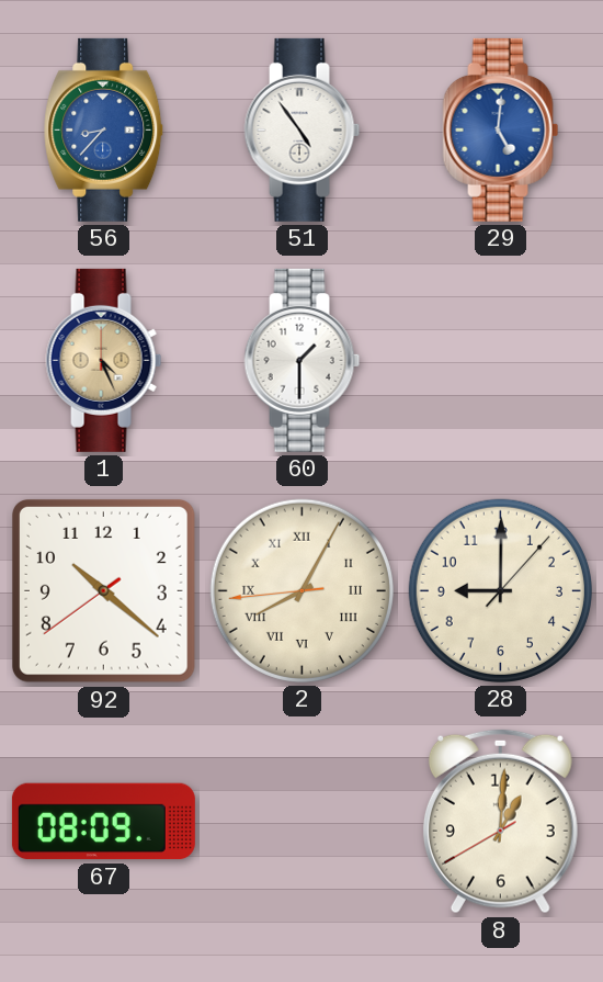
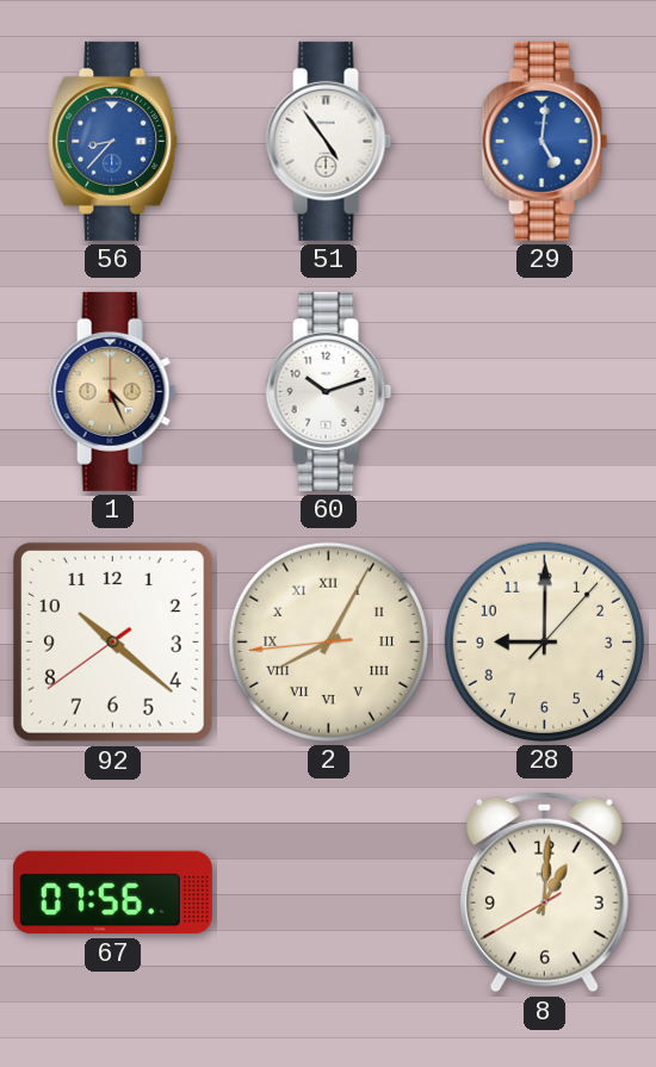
60: 1:30 -> 10:12
67: 08:09 -> 07:56
